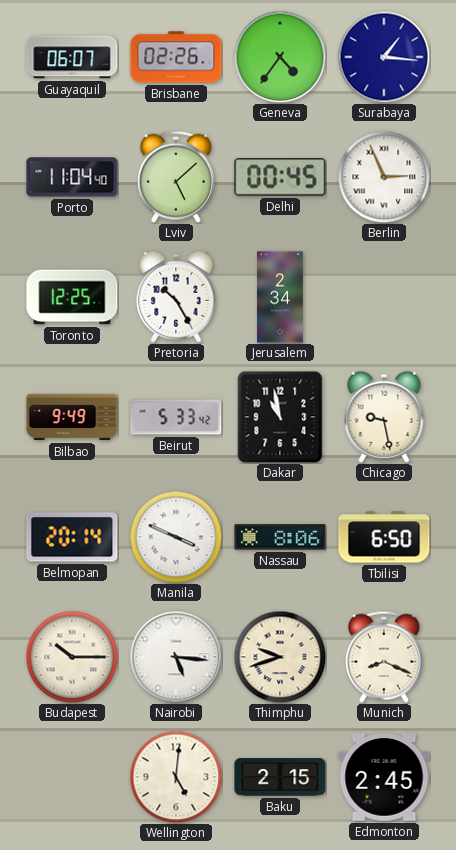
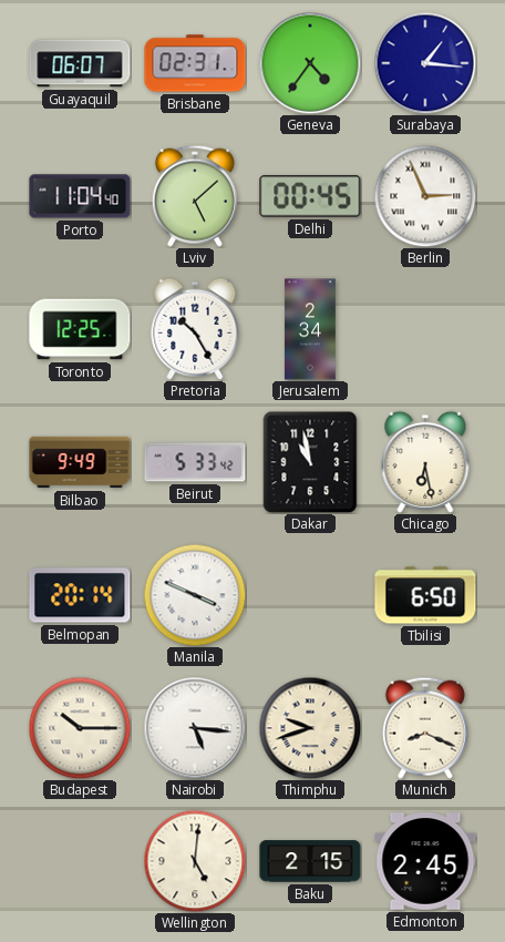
Brisbane: 02:26 -> 02:31
Chicago: 9:28 -> 6:28
Nassau: 8:06 -> none
